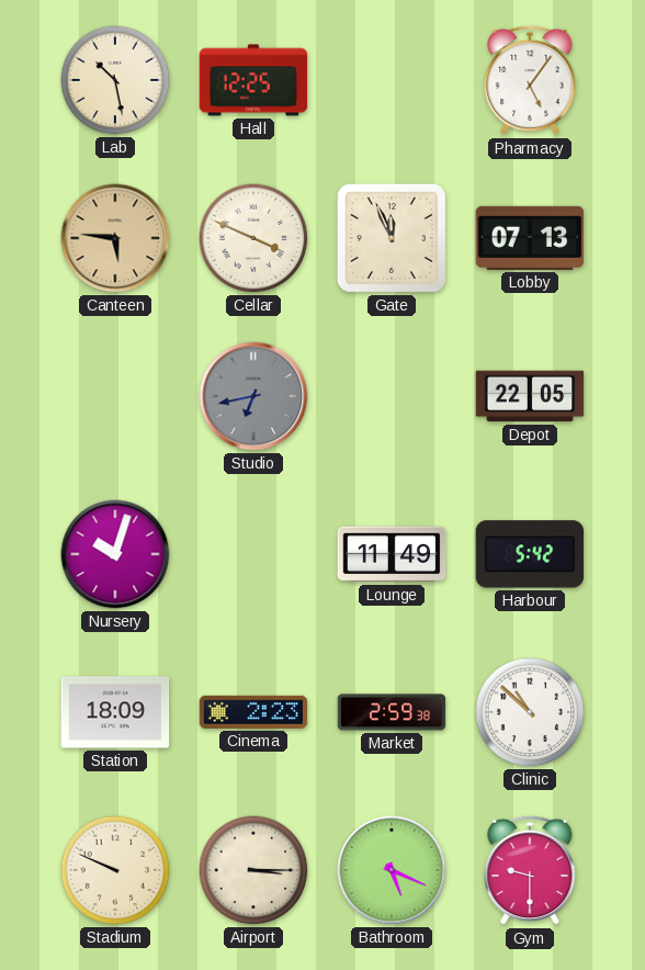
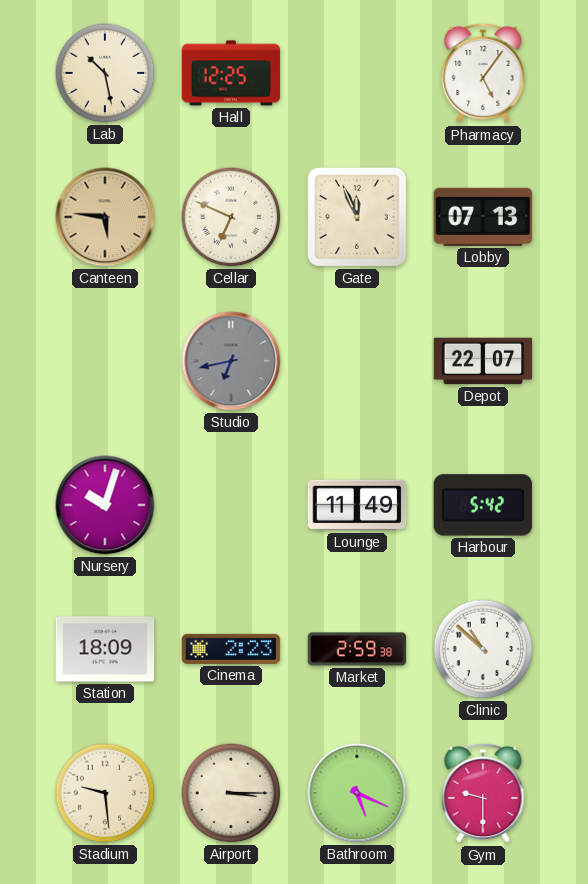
Cellar: 3:49 -> 6:49
Depot: 22:05 -> 22:07
Stadium: 9:49 -> 9:29
